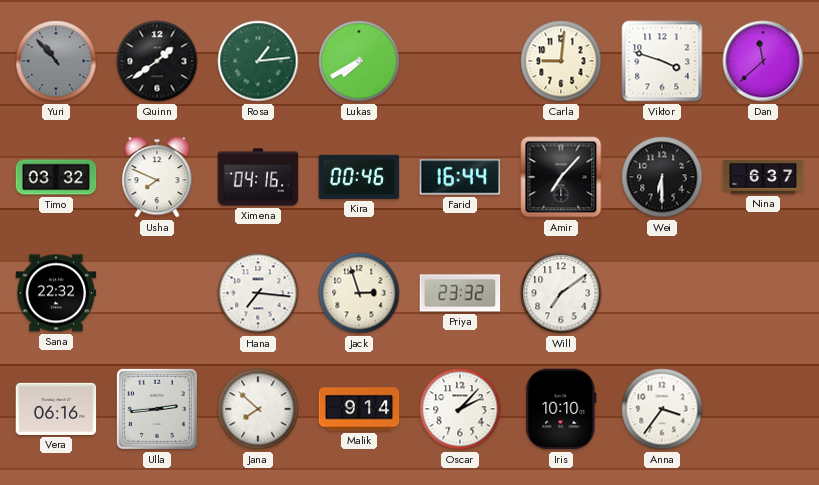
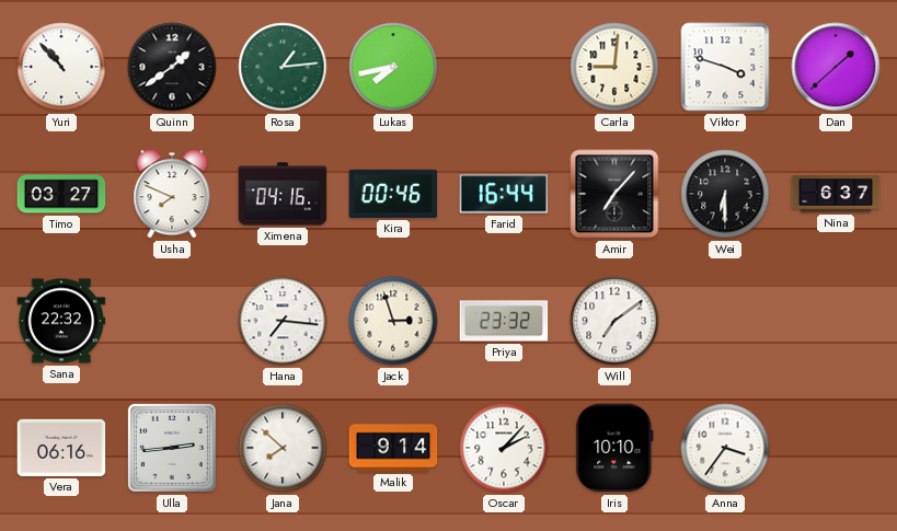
Yuri dial: grey -> white
Lukas: 7:40 -> 7:43
Dan: 11:38 -> 1:38
Timo: 03:32 -> 03:27
